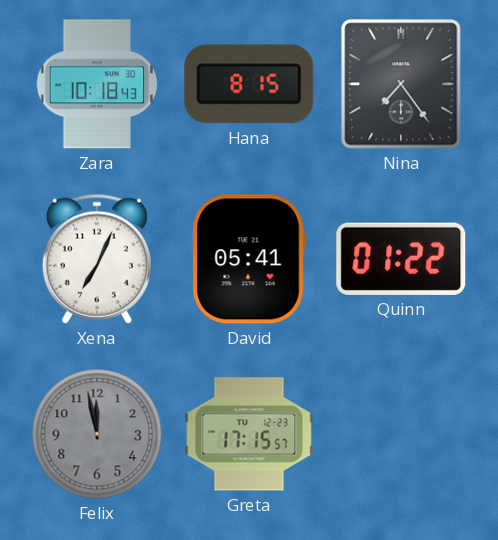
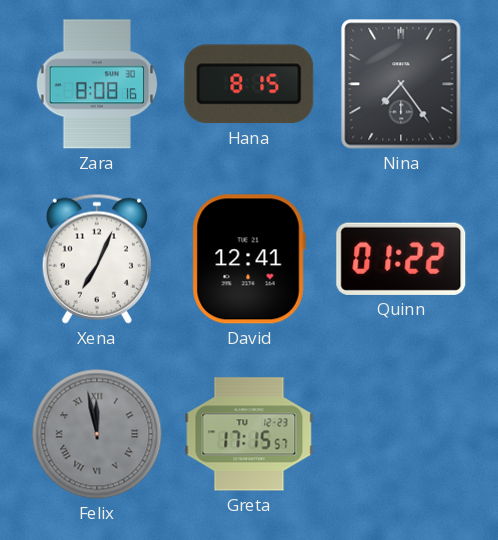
Zara: 10:18 -> 8:08
David: 05:41 -> 12:41
Felix numerals: Arabic -> Roman
